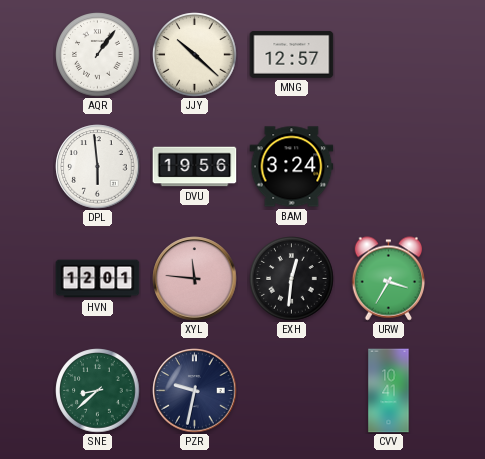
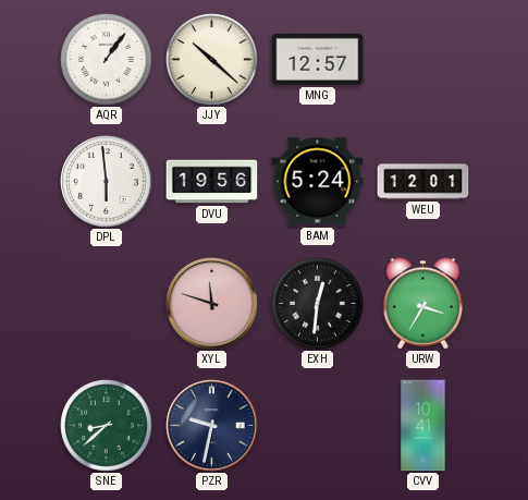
BAM: 3:24 -> 5:24
WEU: none -> 12:01
HVN: 12:01 -> none
XYL: 11:46 -> 11:48
